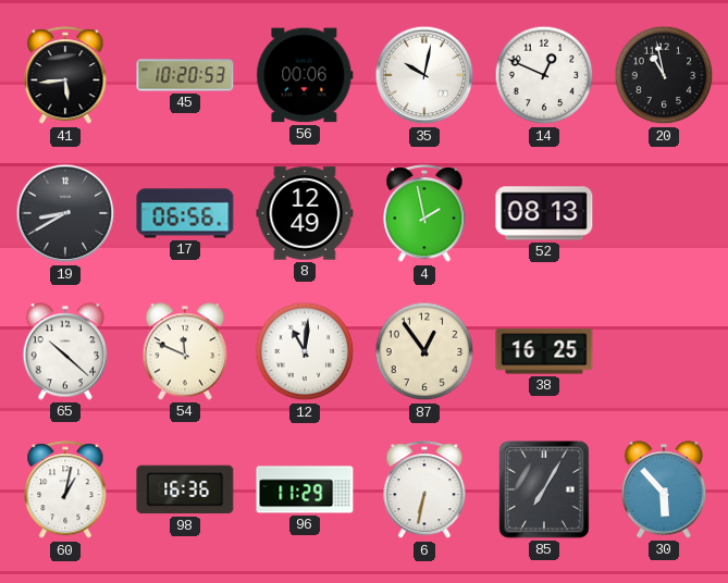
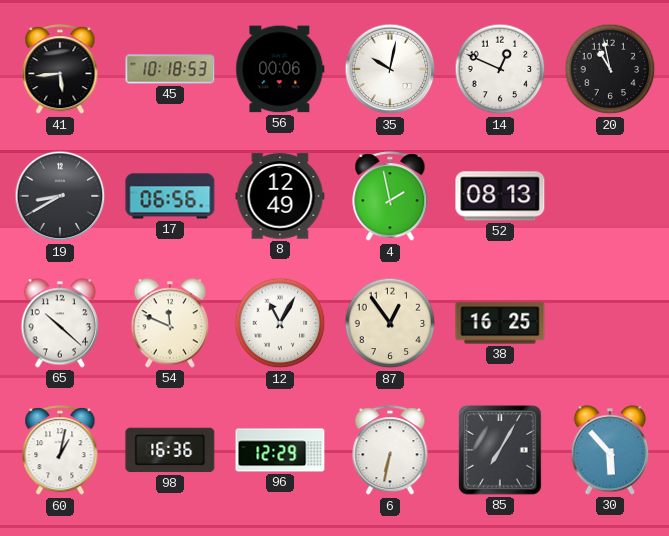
45: 10:20 -> 10:18
12: 11:01 -> 11:05
96: 11:29 -> 12:29
